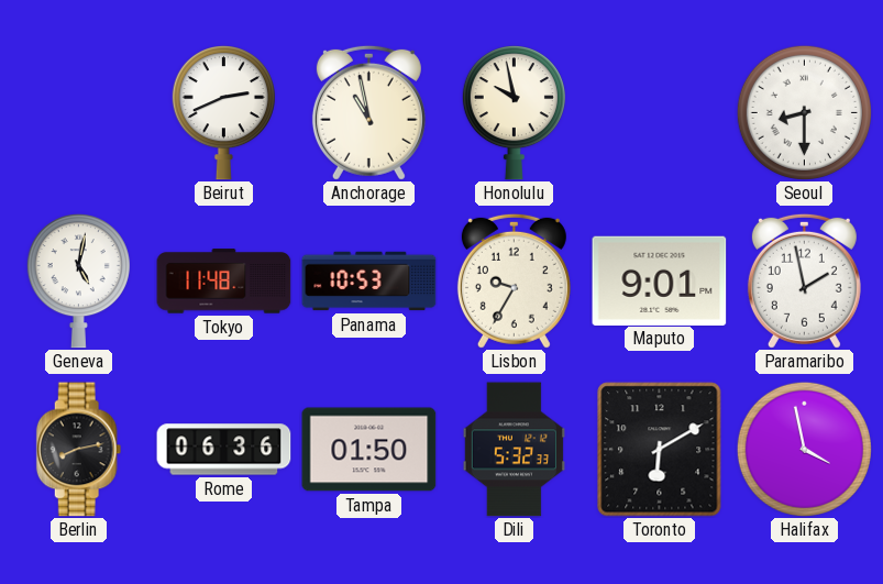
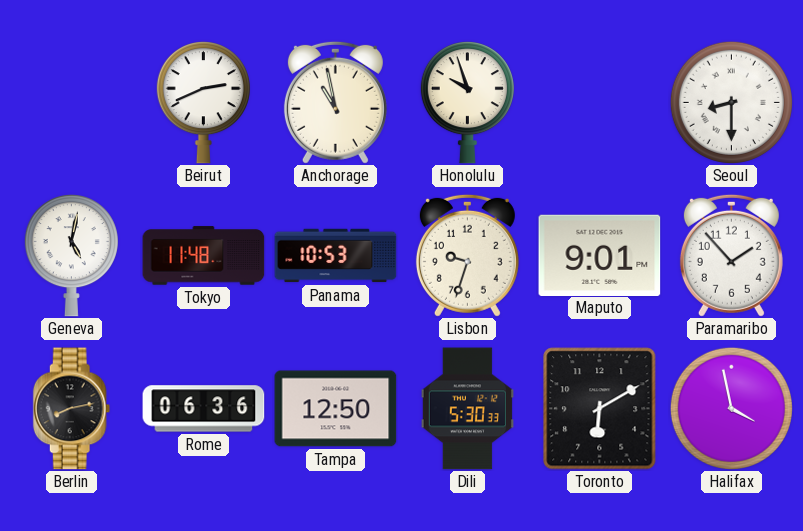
Honolulu: 9:58 -> 9:57
Lisbon: 9:35 -> 9:33
Paramaribo: 1:58 -> 1:53
Tampa: 01:50 -> 12:50
Dili: 5:32 -> 5:30
